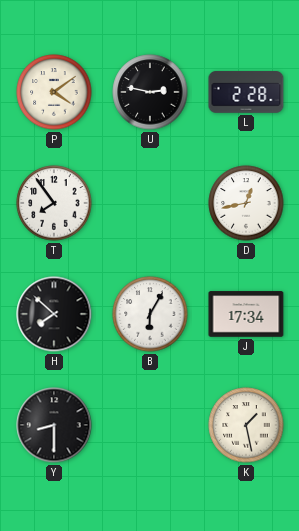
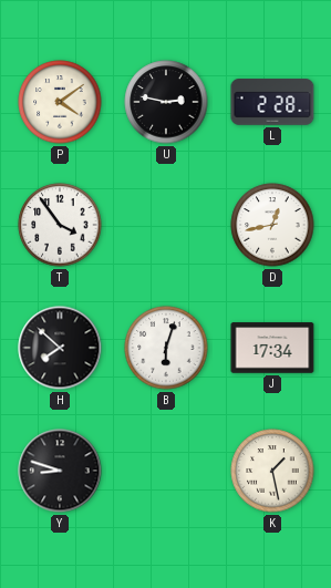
T: 7:54 -> 3:54
B: 6:05 -> 6:03
Y: 8:30 -> 8:48
